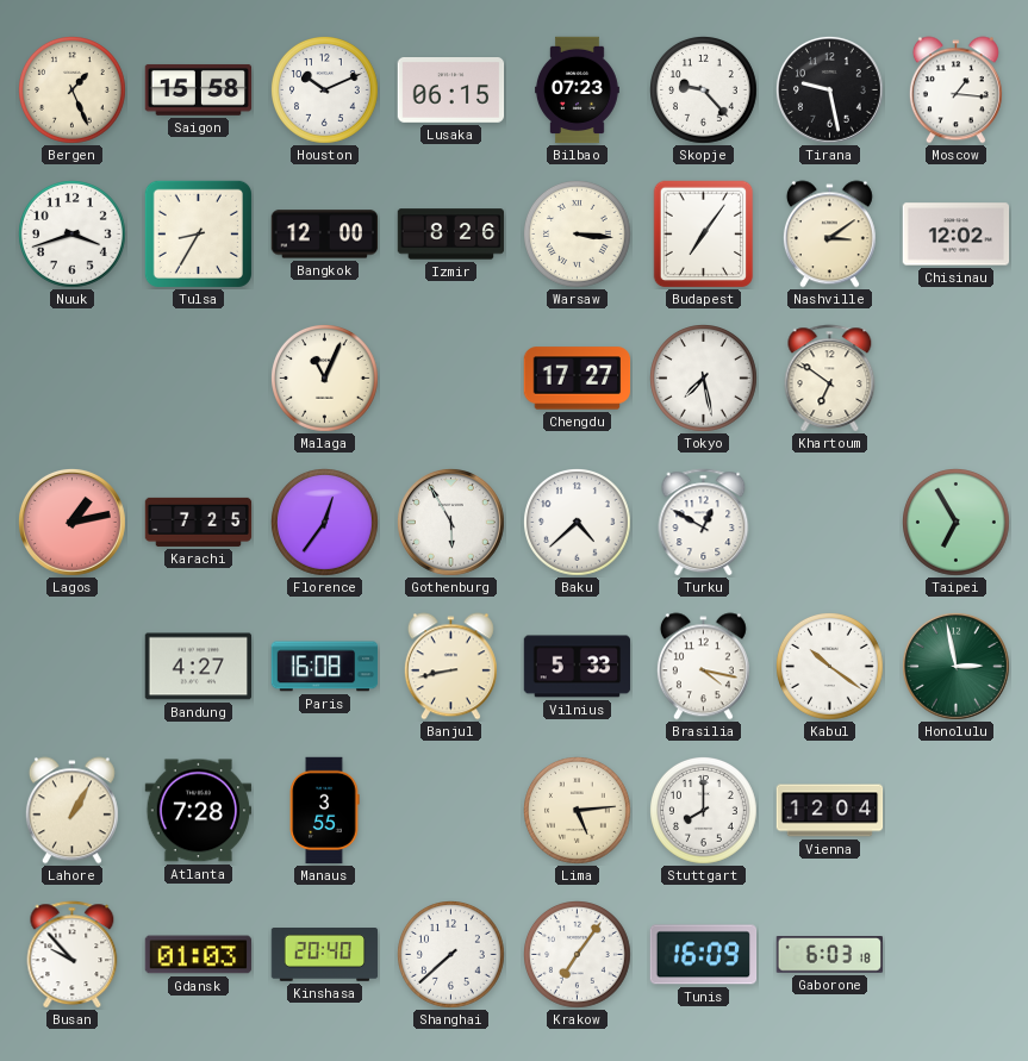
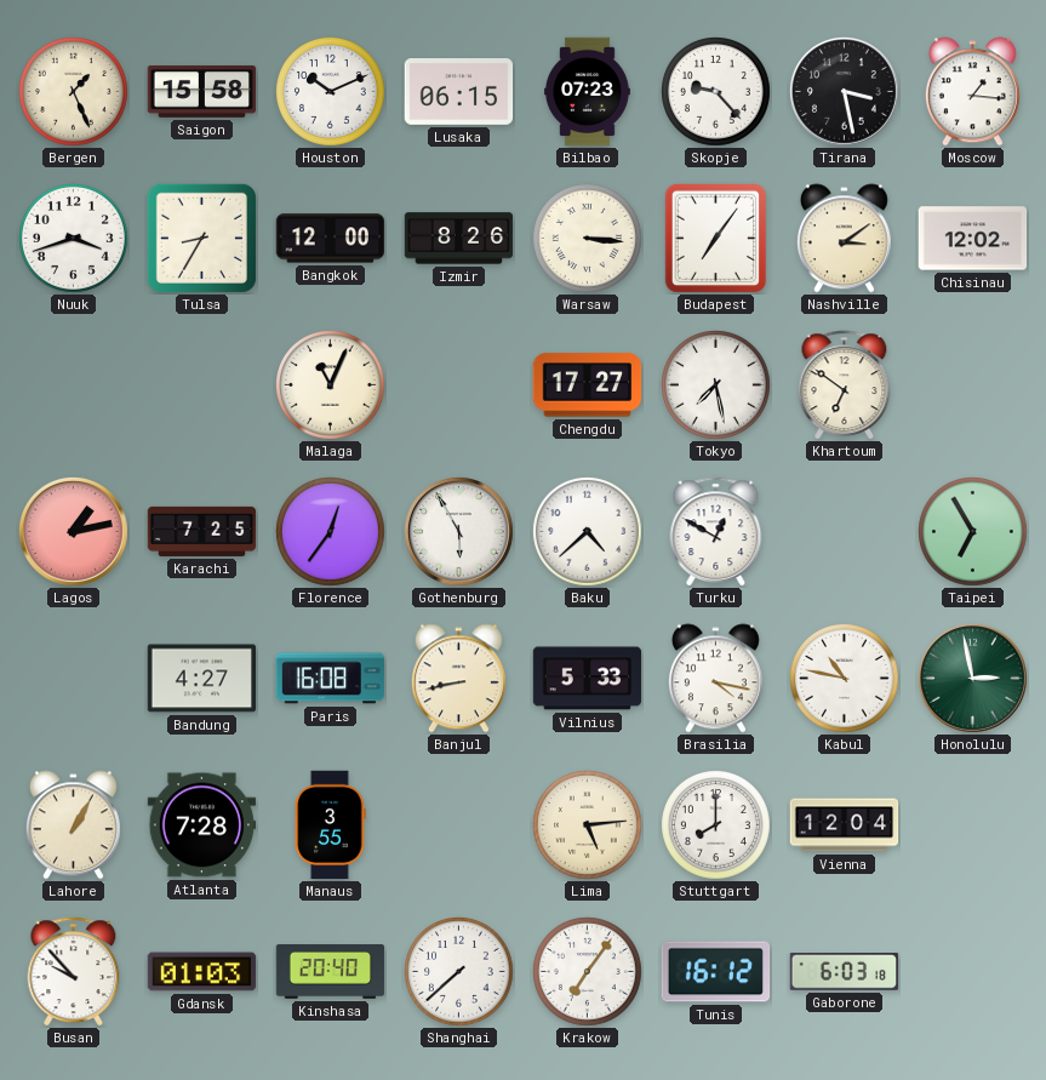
Tirana: 9:28 -> 3:28
Kabul: 10:21 -> 10:47
Tunis: 16:09 -> 16:12
